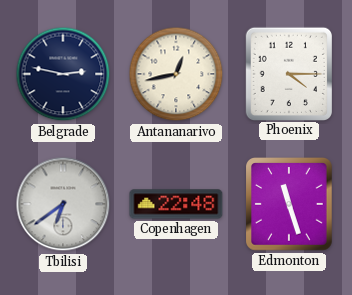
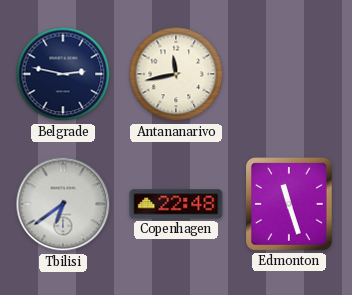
Antananarivo: 12:43 -> 11:43
Phoenix: 4:15 -> none
